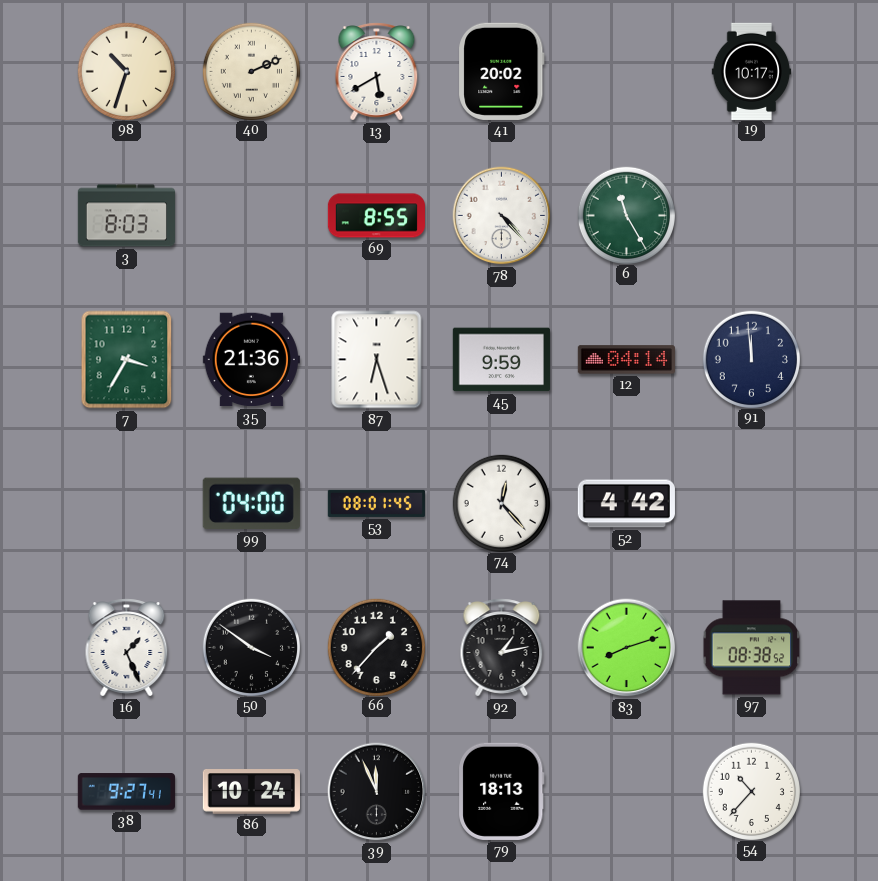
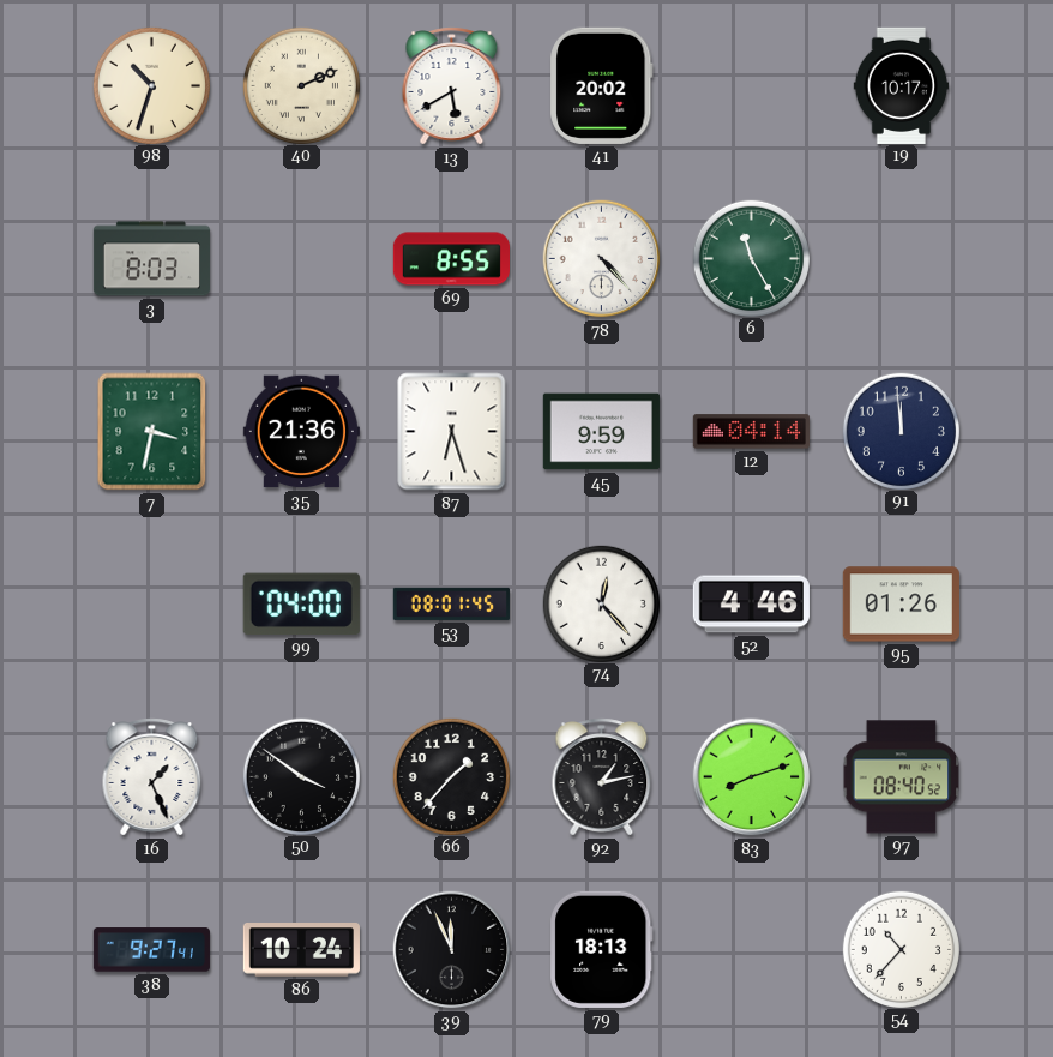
7: 3:35 -> 3:32
52: 4:42 -> 4:46
95: none -> 01:26
97: 08:38 -> 08:40
